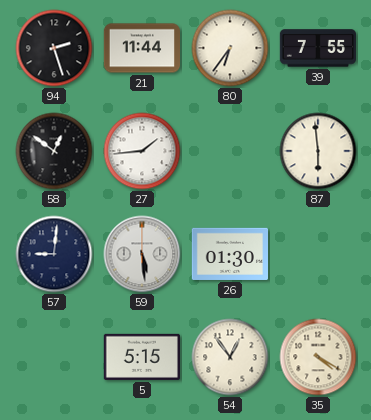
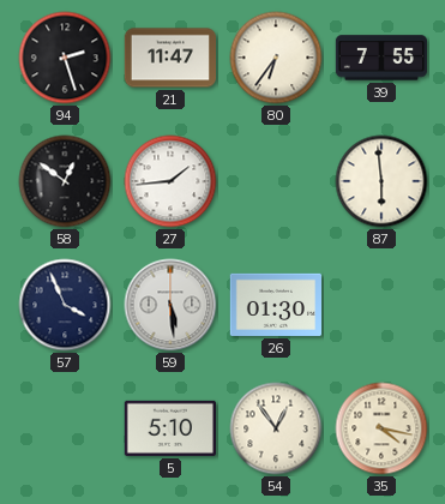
21: 11:44 -> 11:47
57: 9:01 -> 3:56
5: 5:15 -> 5:10
35: 4:20 -> 4:17
